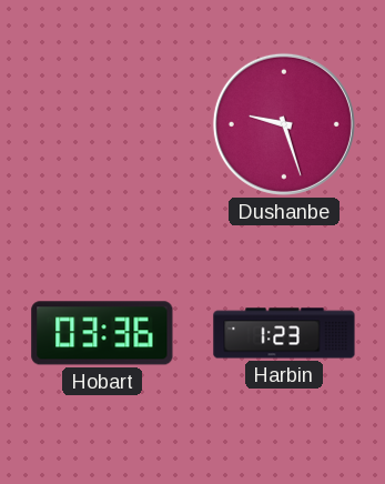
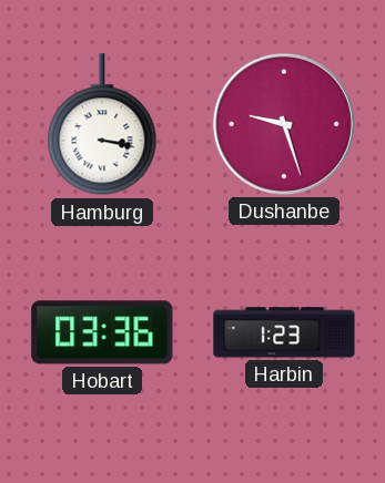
Hamburg: none -> 3:17
